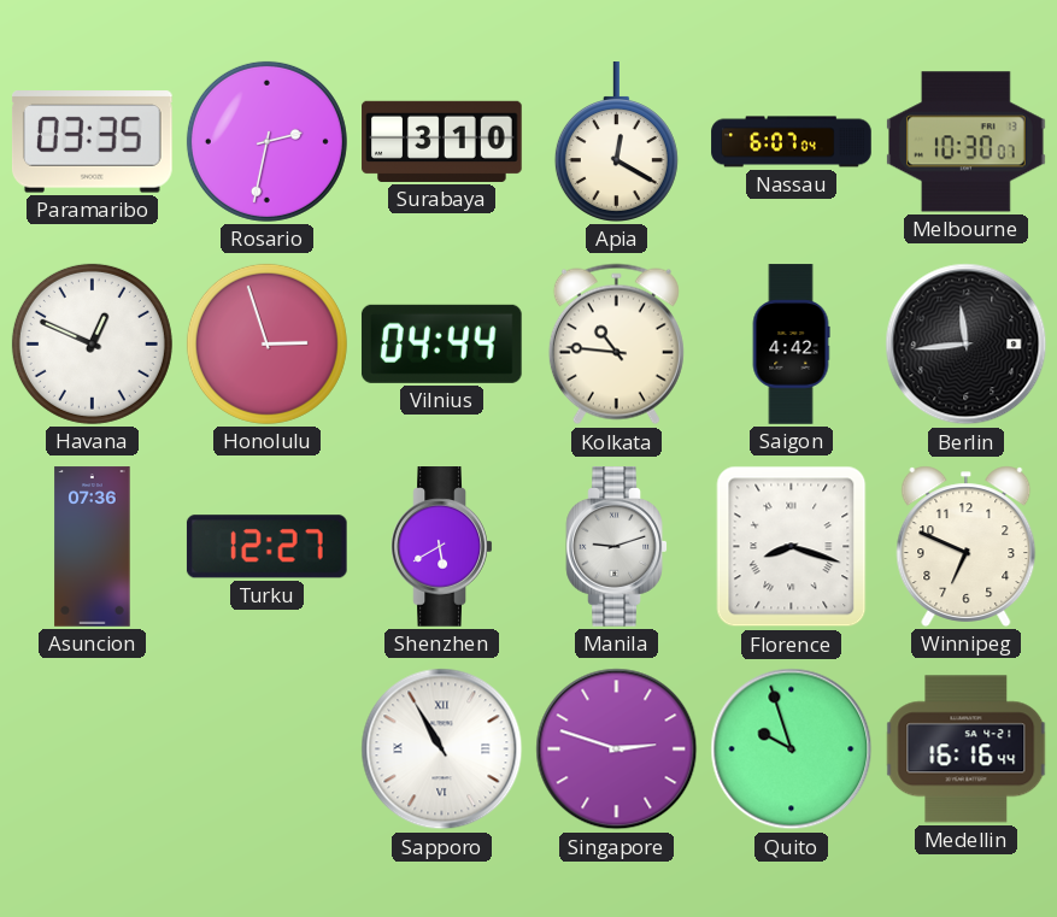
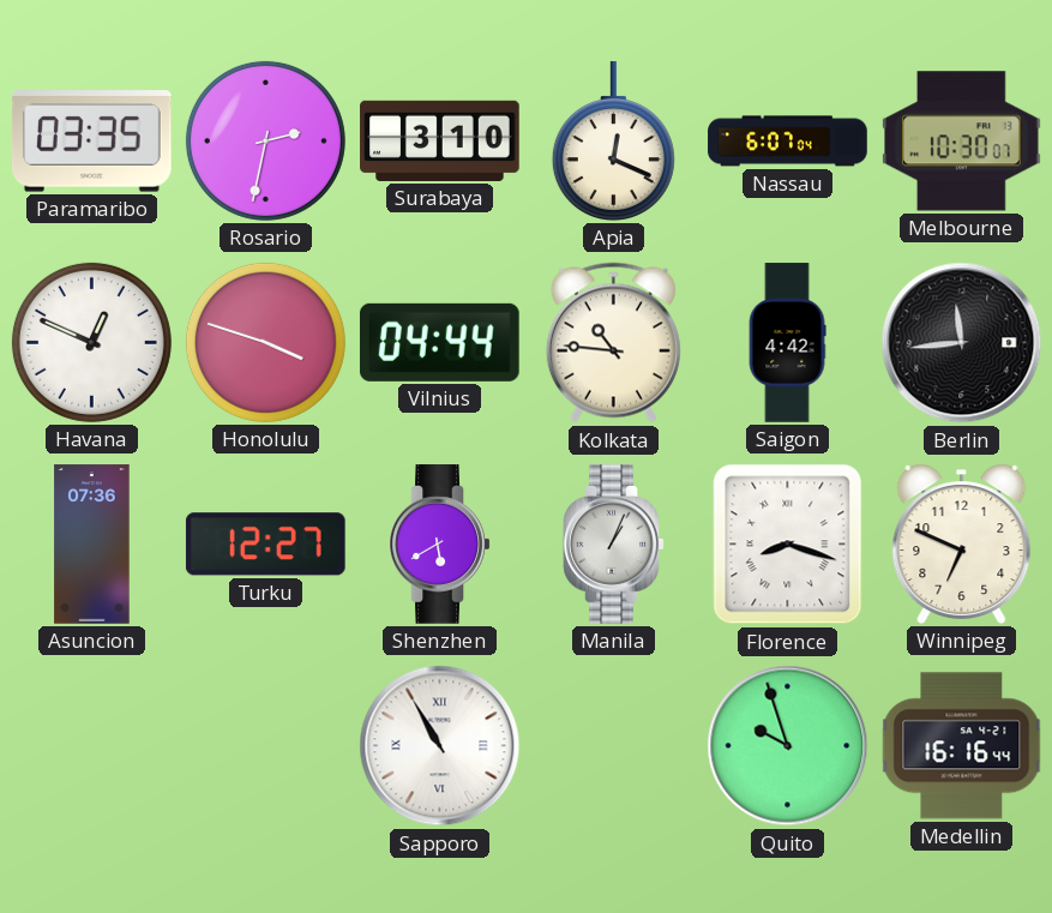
Apia: 12:20 -> 12:19
Honolulu: 2:57 -> 3:48
Manila: 9:12 -> 1:04
Singapore: 2:48 -> none
